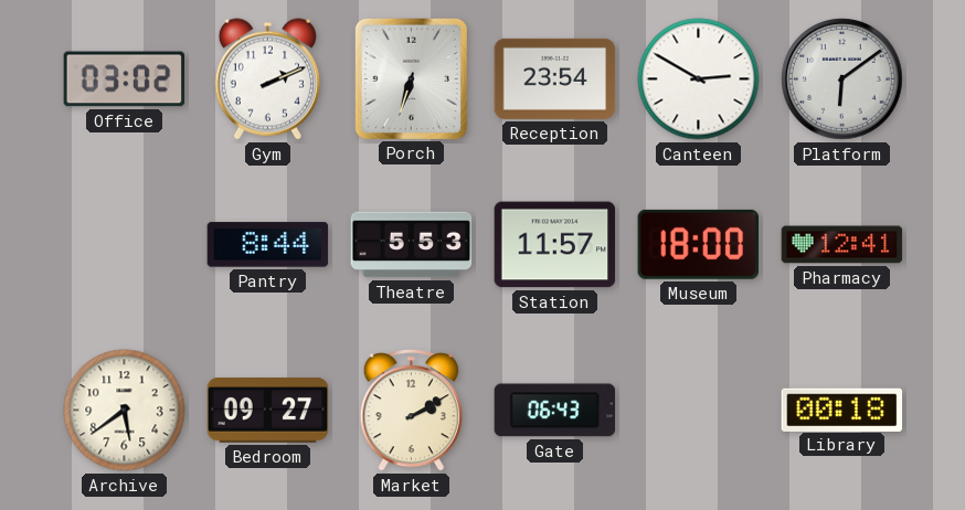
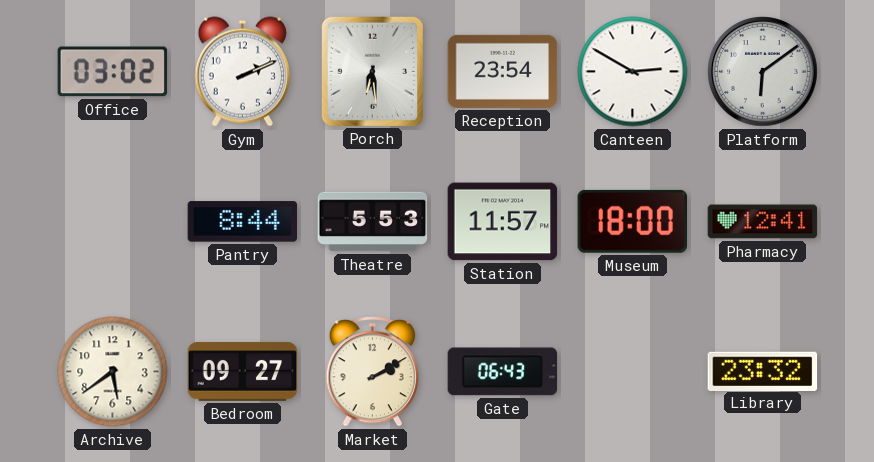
Porch: 6:33 -> 6:29
Library: 00:18 -> 23:32
